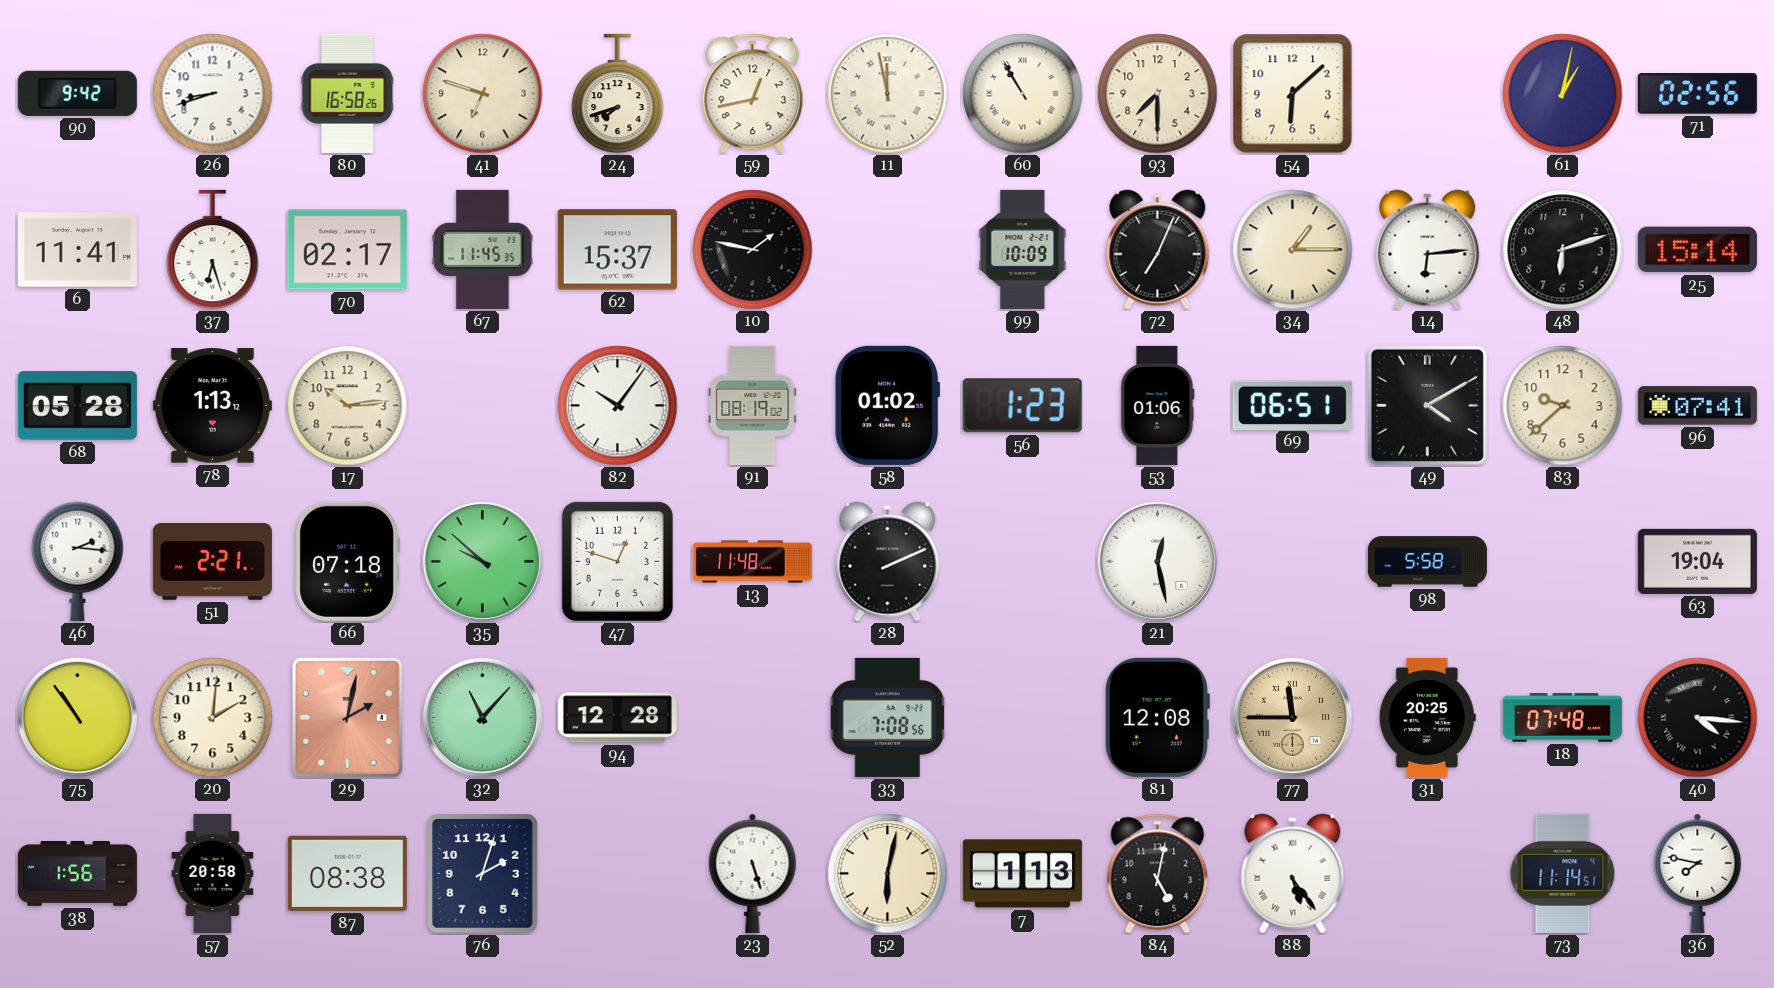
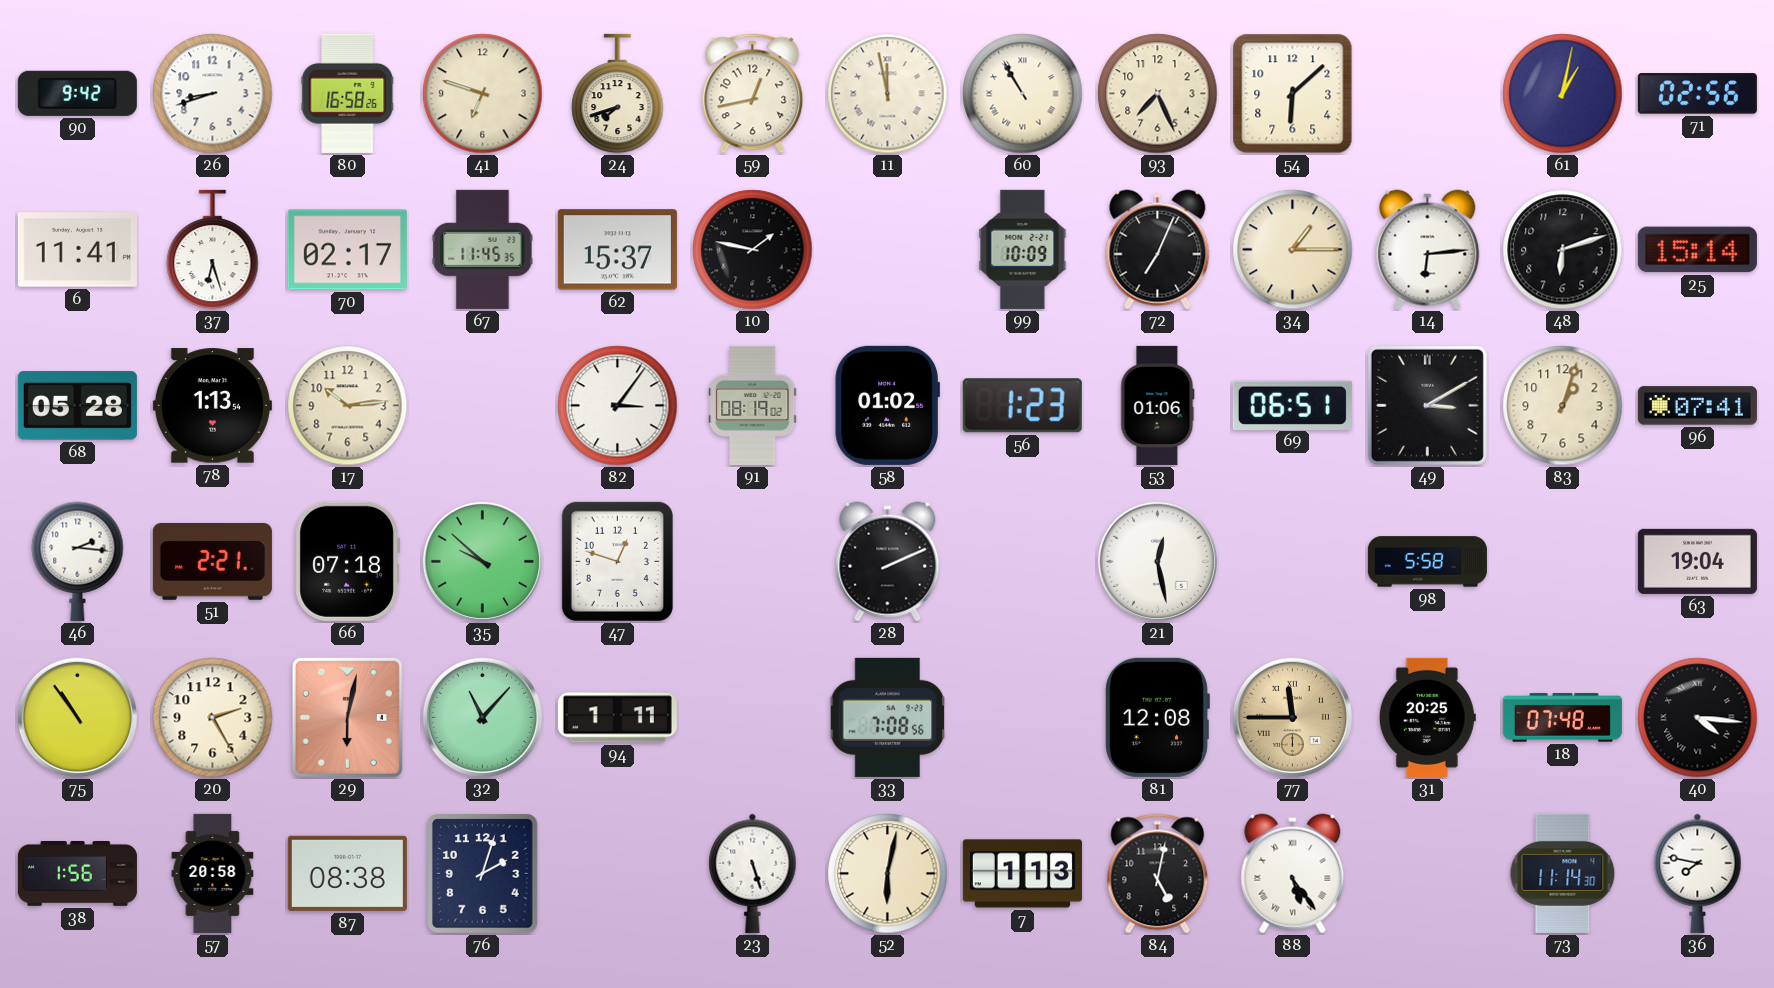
93: 7:30 -> 7:26
78: 1:13:12 -> 1:13:54
82: 10:06 -> 3:06
49: 4:10 -> 3:10
83: 9:38 -> 1:03
13: 11:48 -> none
20: 2:01 -> 2:25
29: 2:02 -> 6:02
94: 12:28 -> 1:11
73: 11:14:51 -> 11:14:30
